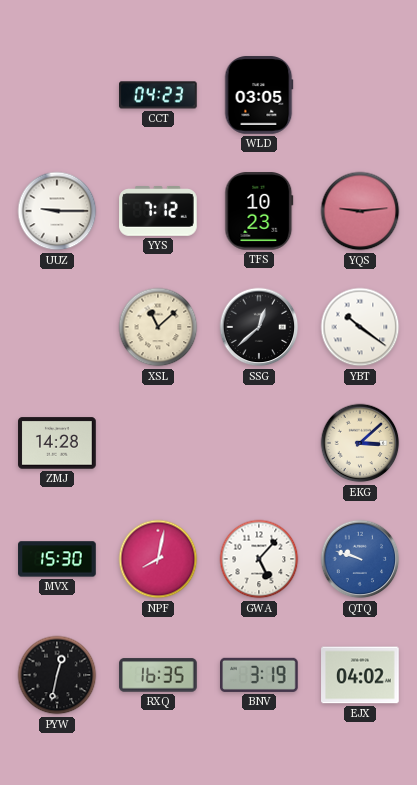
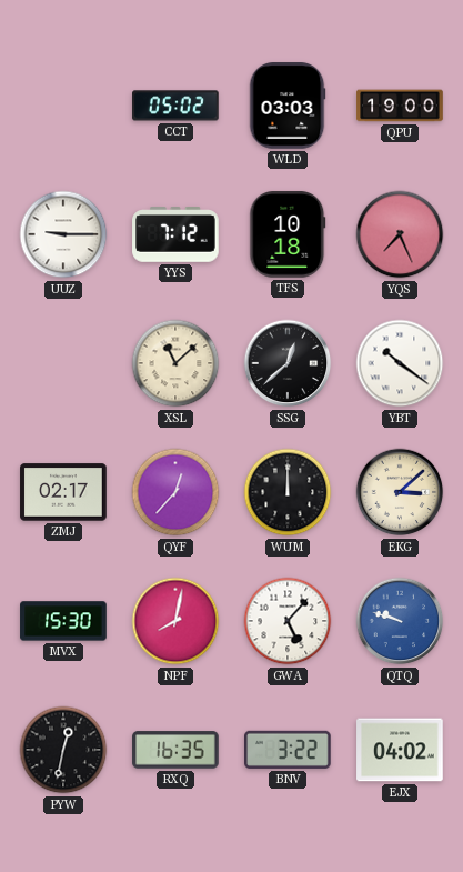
CCT: 04:23 -> 05:02
WLD: 03:05 -> 03:03
QPU: none -> 19:00
TFS: 10:23 -> 10:18
YQS: 9:14 -> 7:26
ZMJ: 14:28 -> 02:17
QYF: none -> 12:37
WUM: none -> 12:00
BNV: 3:19 -> 3:22
